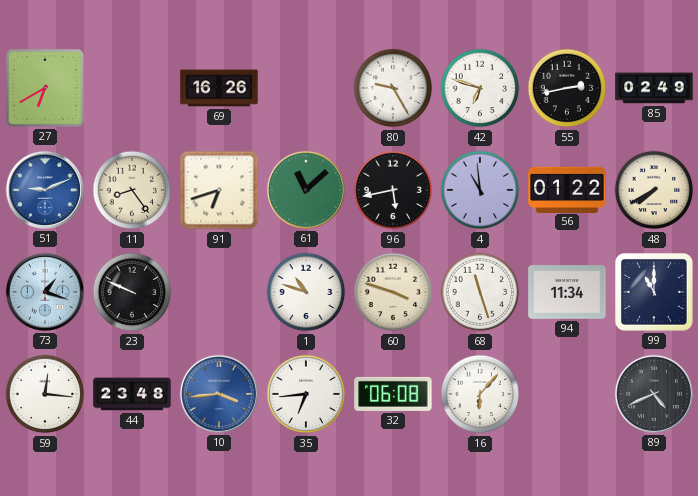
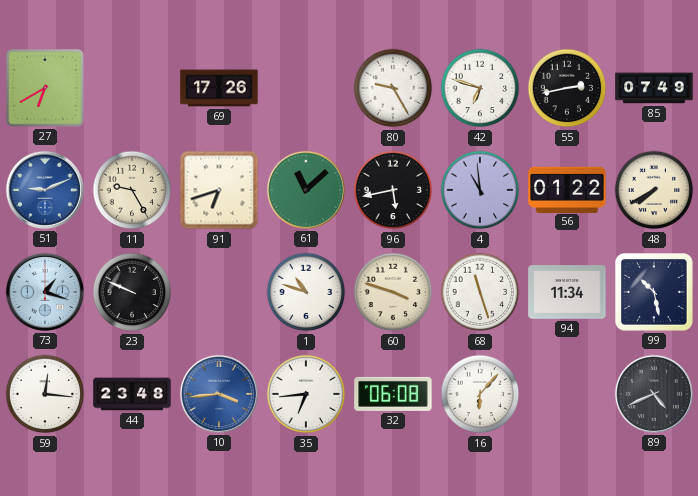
69: 16:26 -> 17:26
85: 02:49 -> 07:49
11: 8:24 -> 9:25
99: 11:00 -> 10:28
